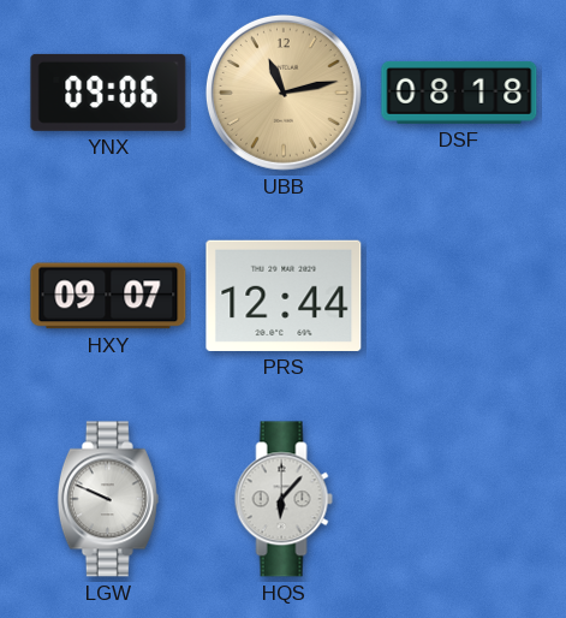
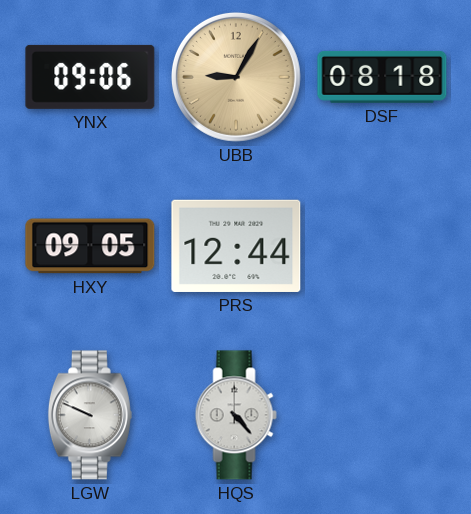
UBB: 11:13 -> 9:05
HXY: 09:07 -> 09:05
HQS: 6:07 -> 4:23
